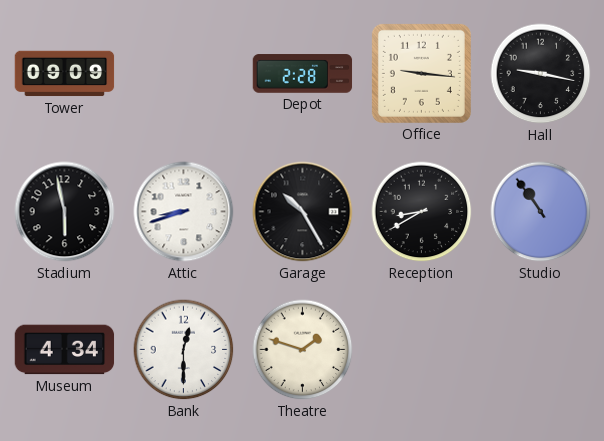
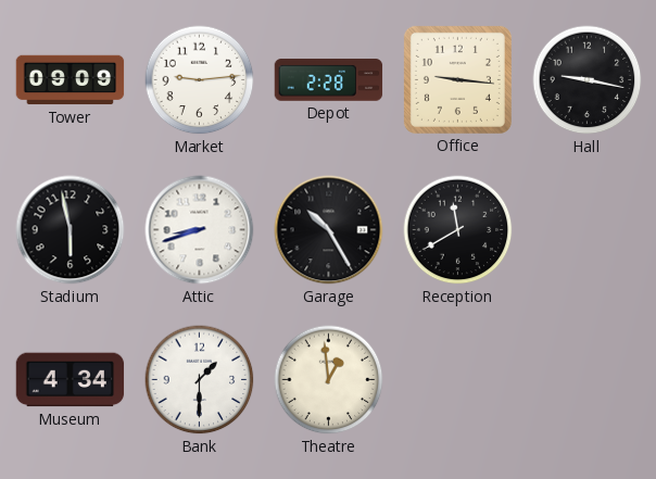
Market: none -> 9:14
Reception: 8:40 -> 11:40
Studio: 10:54 -> none
Bank: 12:30 -> 1:30
Theatre: 1:48 -> 12:59
